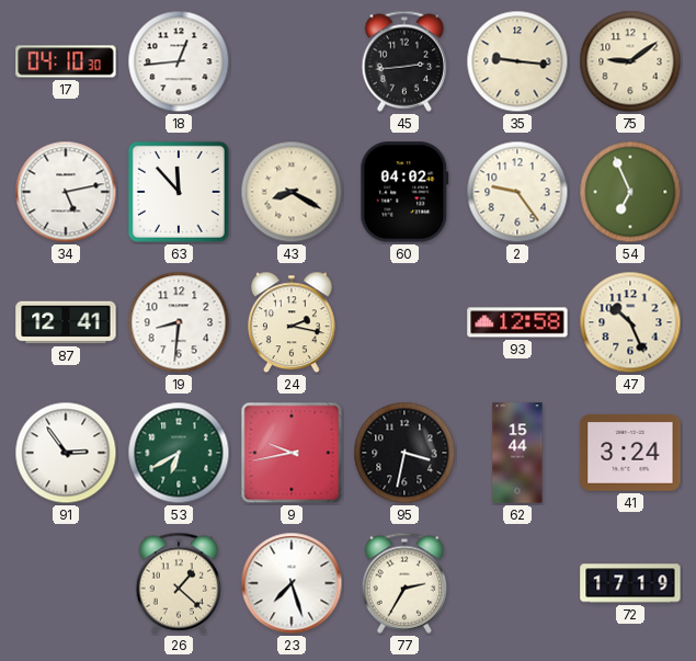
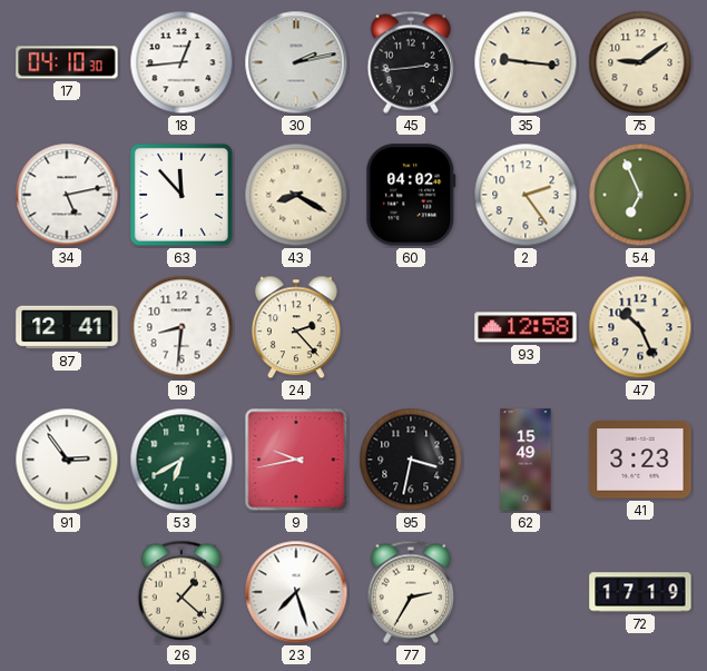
30: none -> 2:13
2: 9:24 -> 2:24
24: 2:17 -> 2:23
62: 15:44 -> 15:49
41: 3:24 -> 3:23
